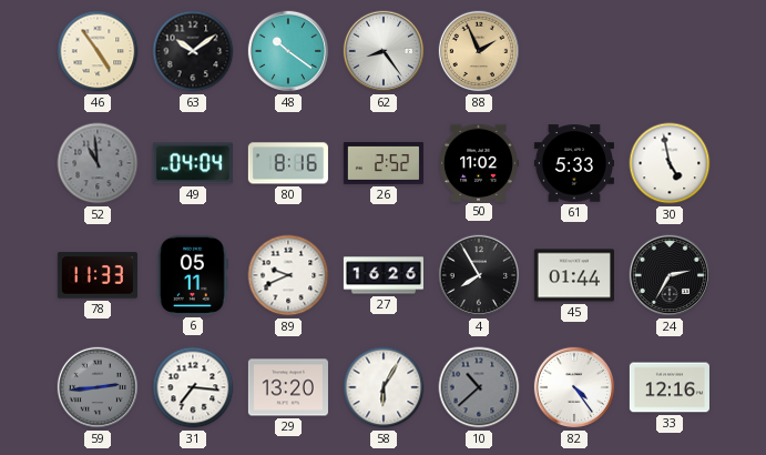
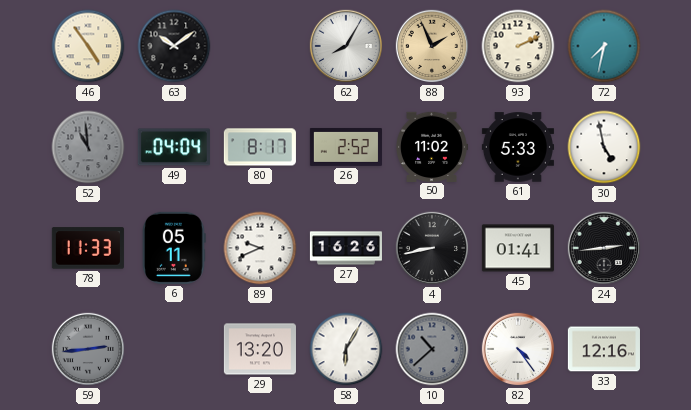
48: 10:21 -> none
62: 8:24 -> 8:05
93: none -> 2:11
72: none -> 7:32
80: 8:16 -> 8:17
4: 7:55 -> 8:43
45: 01:44 -> 01:41
24: 2:35 -> 2:44
31: 7:16 -> none
